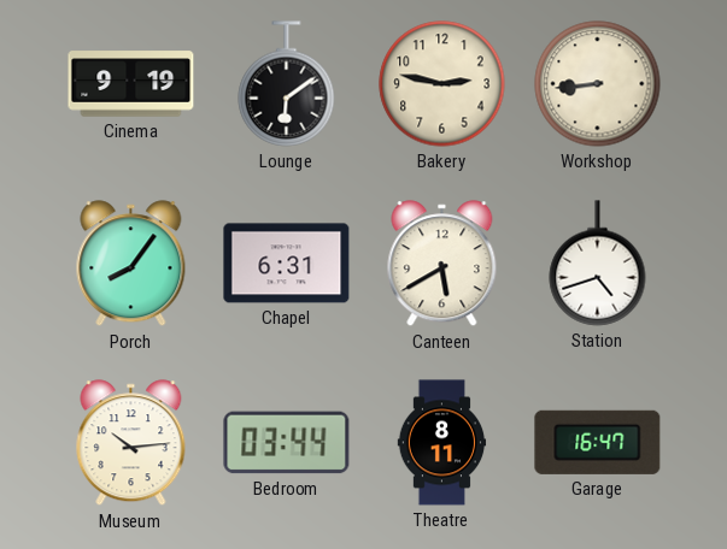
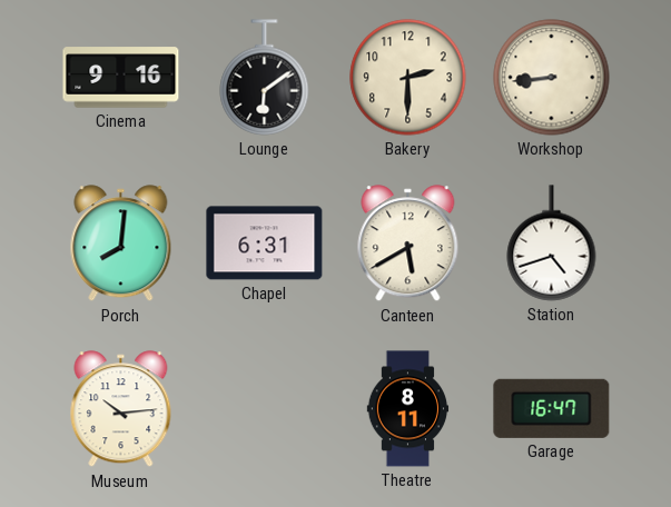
Cinema: 9:19 -> 9:16
Bakery: 2:47 -> 2:30
Porch: 8:06 -> 8:01
Bedroom: 03:44 -> none
